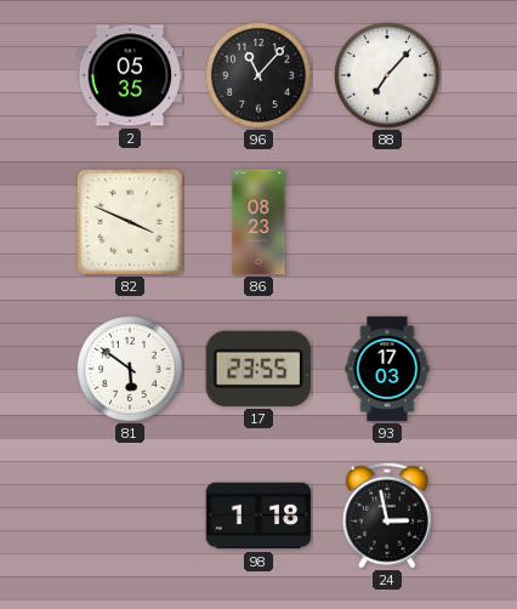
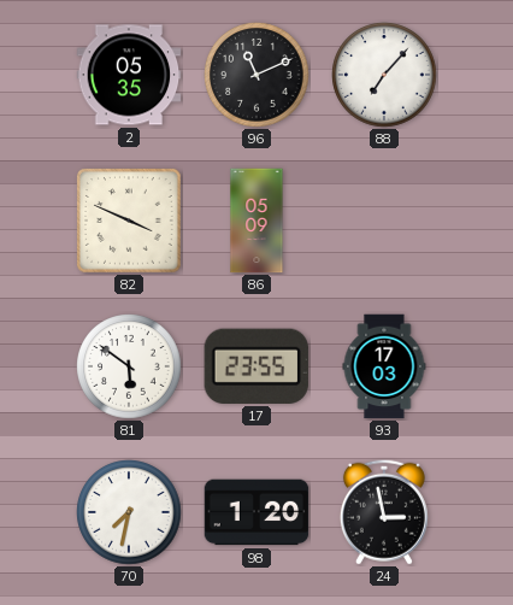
96: 11:07 -> 11:11
86: 08:23 -> 05:09
70: none -> 7:32
98: 1:18 -> 1:20
